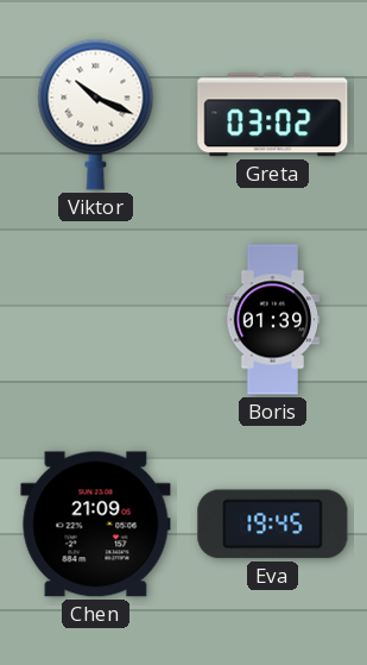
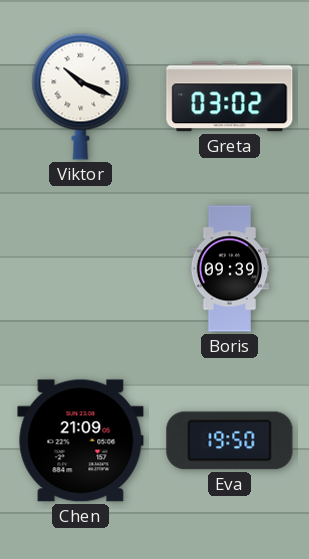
Boris: 01:39 -> 09:39
Eva: 19:45 -> 19:50
